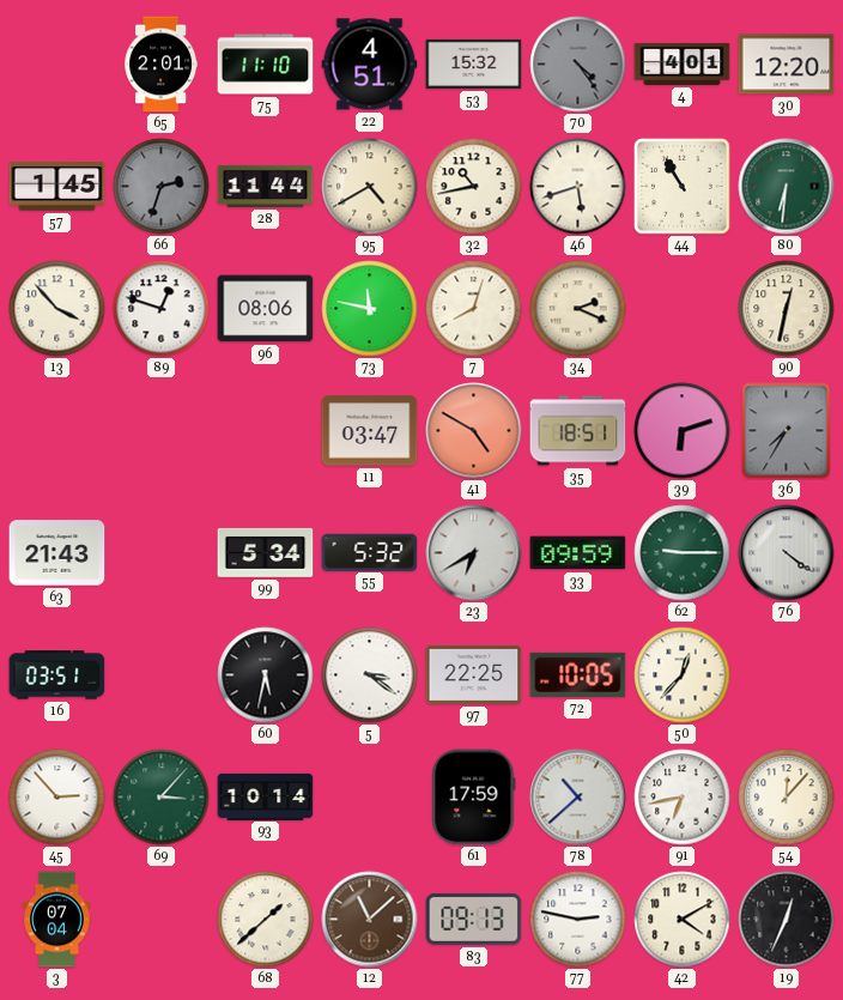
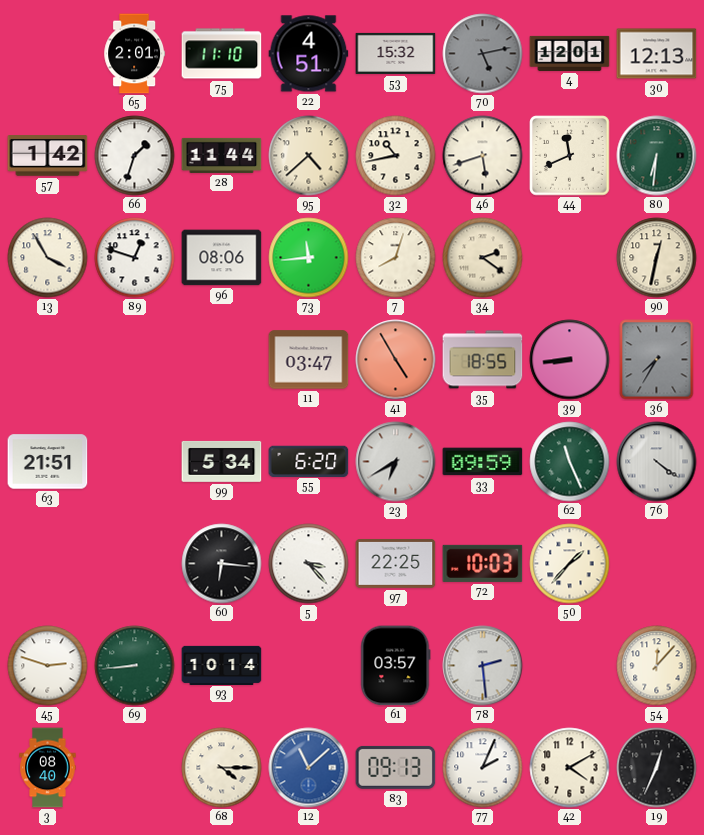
70: 4:24 -> 5:13
4: 4:01 -> 12:01
30: 12:20 -> 12:13
57: 1:45 -> 1:42
66: 2:33 -> 1:33
66 dial: grey -> white
95: 4:40 -> 4:38
44: 10:55 -> 11:41
13: 3:53 -> 3:55
73: 11:47 -> 11:44
34: 2:19 -> 2:21
41: 4:50 -> 4:55
35: 18:51 -> 18:55
39: 6:12 -> 8:44
63: 21:43 -> 21:51
55: 5:32 -> 6:20
62: 9:15 -> 11:26
16: 03:51 -> none
60: 5:32 -> 6:16
5: 3:21 -> 3:23
72: 10:05 -> 10:03
50: 12:37 -> 1:37
45: 2:53 -> 2:48
69: 3:07 -> 8:44
61: 17:59 -> 03:57
78: 10:38 -> 2:29
91: 6:43 -> none
3: 07:04 -> 08:40
68: 1:38 -> 4:15
12 dial: brown -> blue
77: 2:47 -> 2:04
